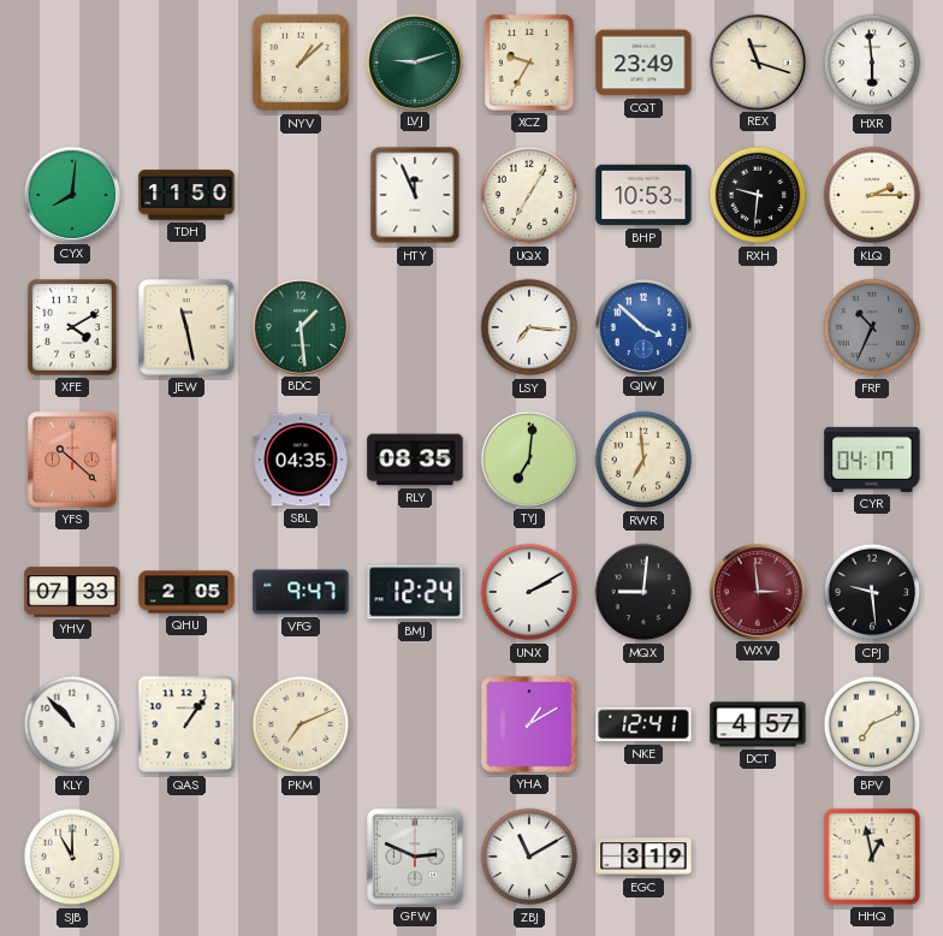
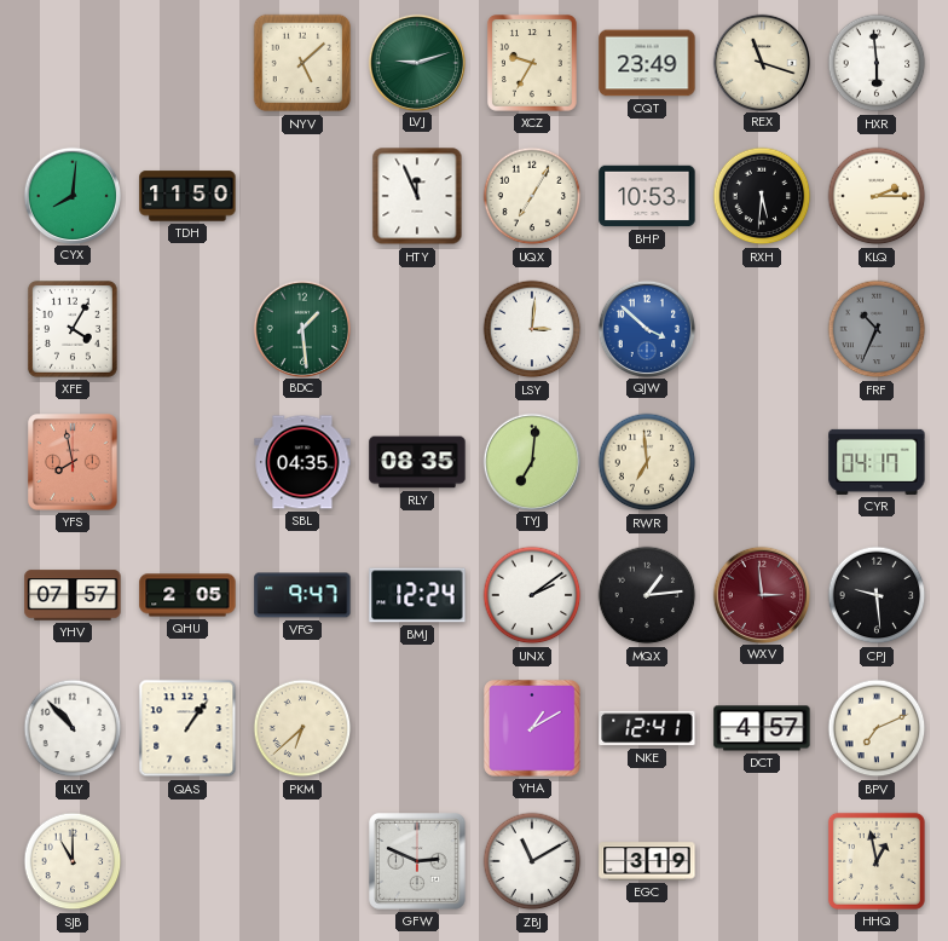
NYV: 1:08 -> 5:08
RXH: 9:31 -> 5:31
XFE: 4:10 -> 4:05
JEW: 11:28 -> none
LSY: 7:16 -> 3:01
YFS: 10:22 -> 7:58
YHV: 07:33 -> 07:57
UNX: 2:10 -> 2:09
MQX: 9:01 -> 1:14
PKM: 7:11 -> 6:38
